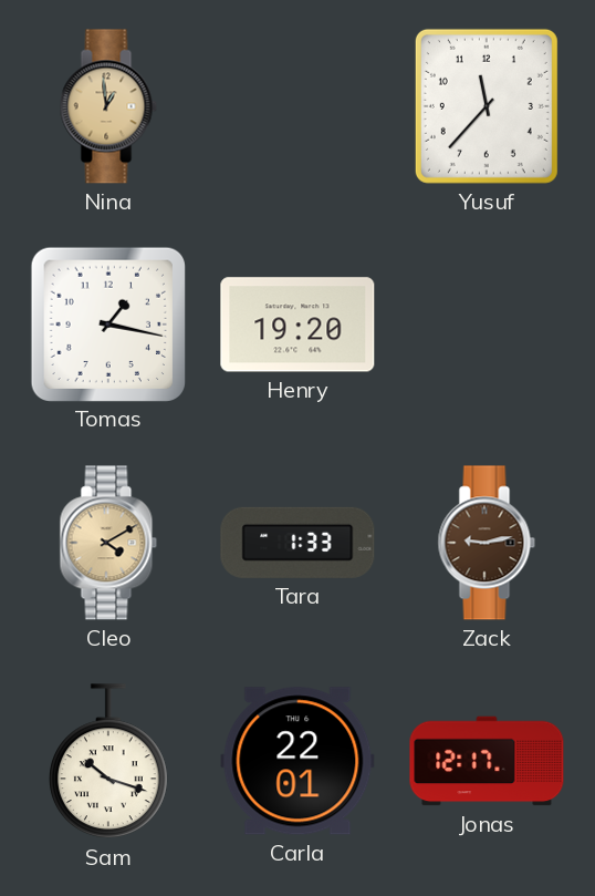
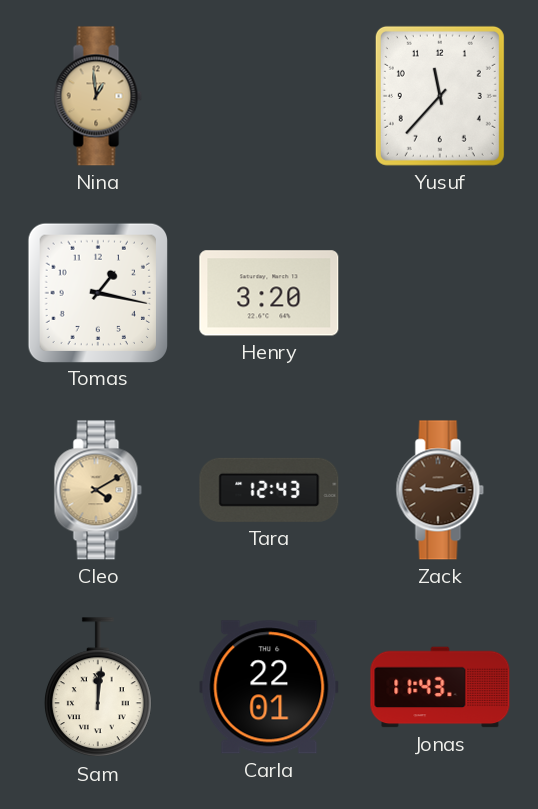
Henry: 19:20 -> 3:20
Tara: 1:33 -> 12:43
Sam: 10:18 -> 12:01
Jonas: 12:17 -> 11:43
